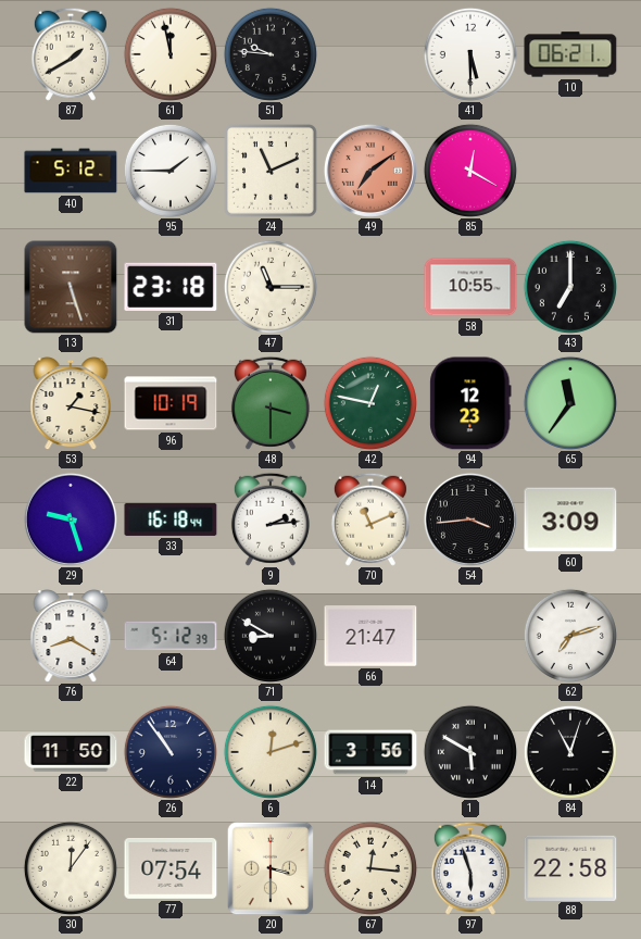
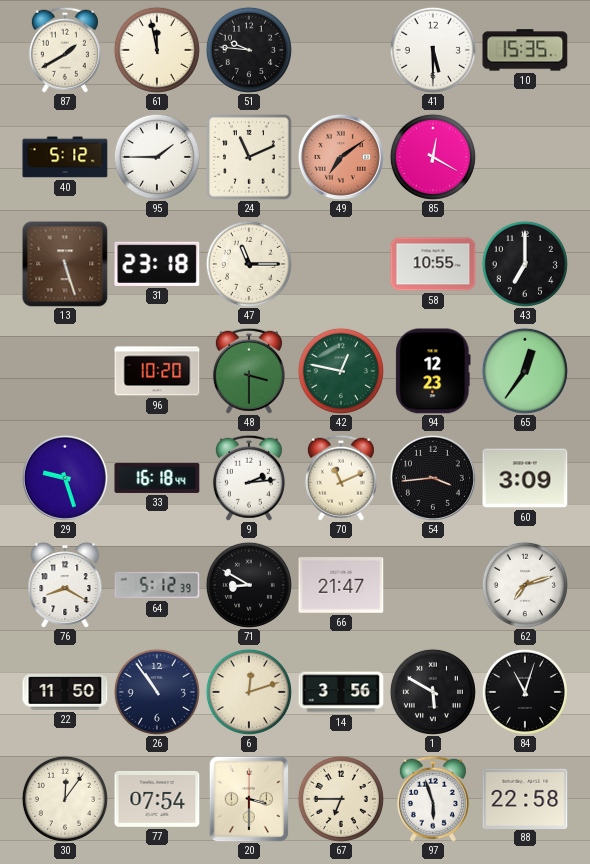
10: 06:21 -> 15:35
53: 1:17 -> none
96: 10:19 -> 10:20
65: 11:36 -> 12:36
67: 12:16 -> 6:45
